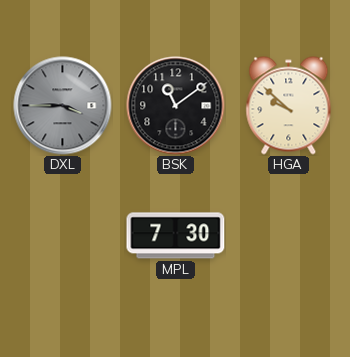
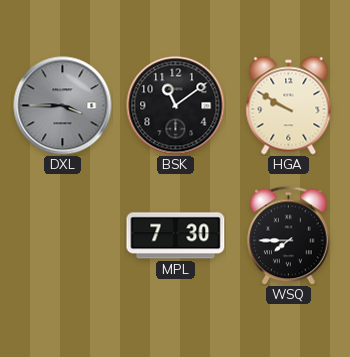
HGA: 9:52 -> 9:50
WSQ: none -> 7:45
